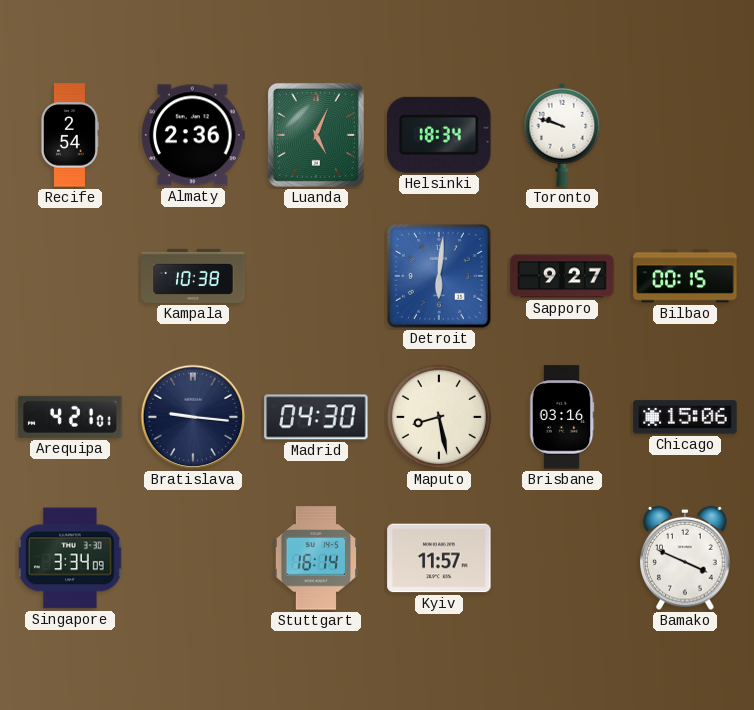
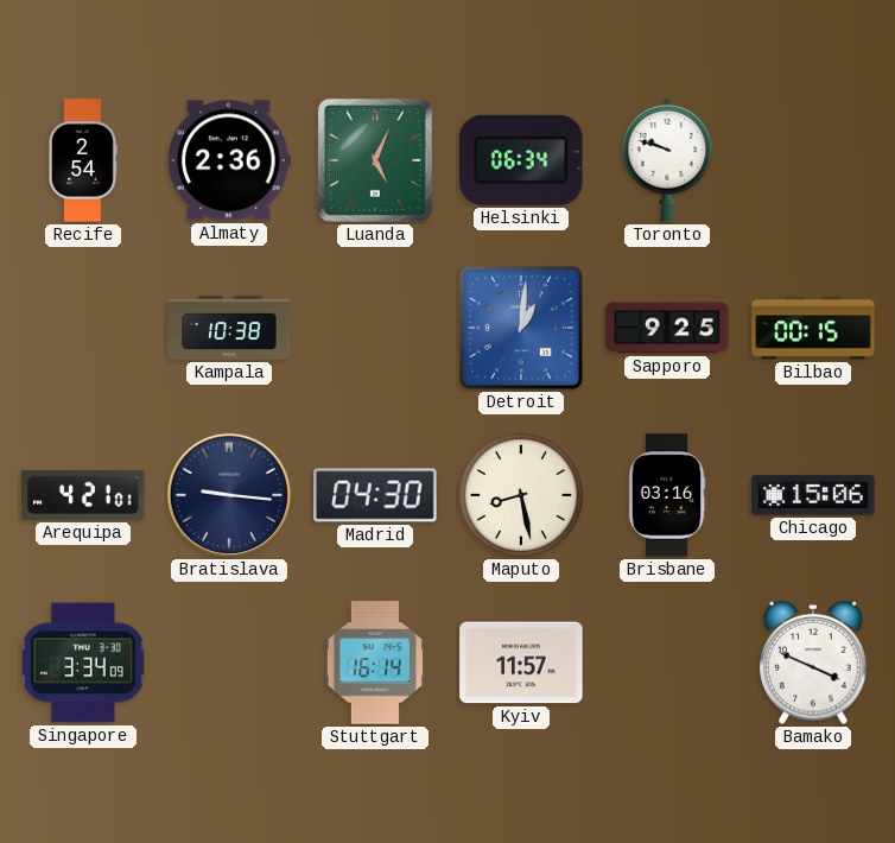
Helsinki: 18:34 -> 06:34
Detroit: 6:01 -> 1:01
Sapporo: 9:27 -> 9:25
